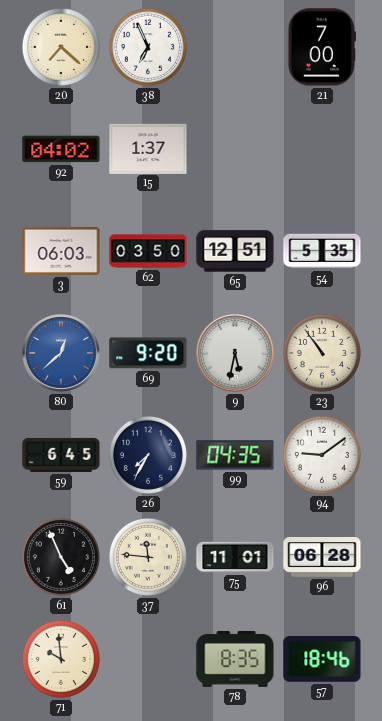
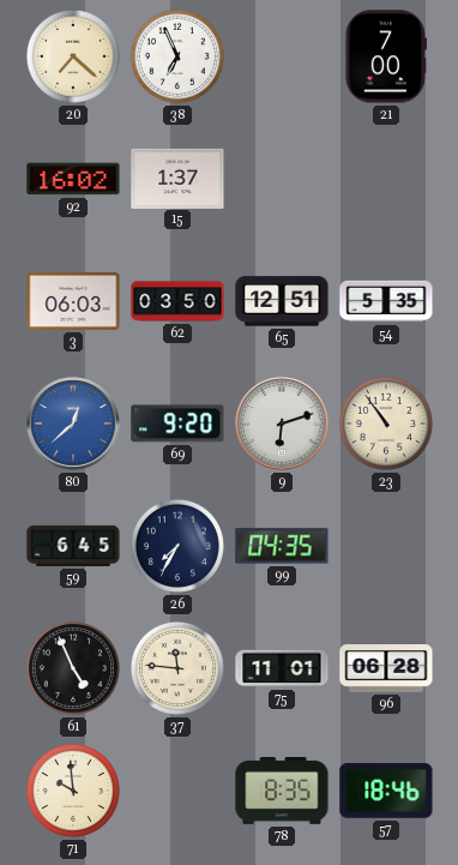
92: 04:02 -> 16:02
9: 5:32 -> 6:12
94: 9:09 -> none
